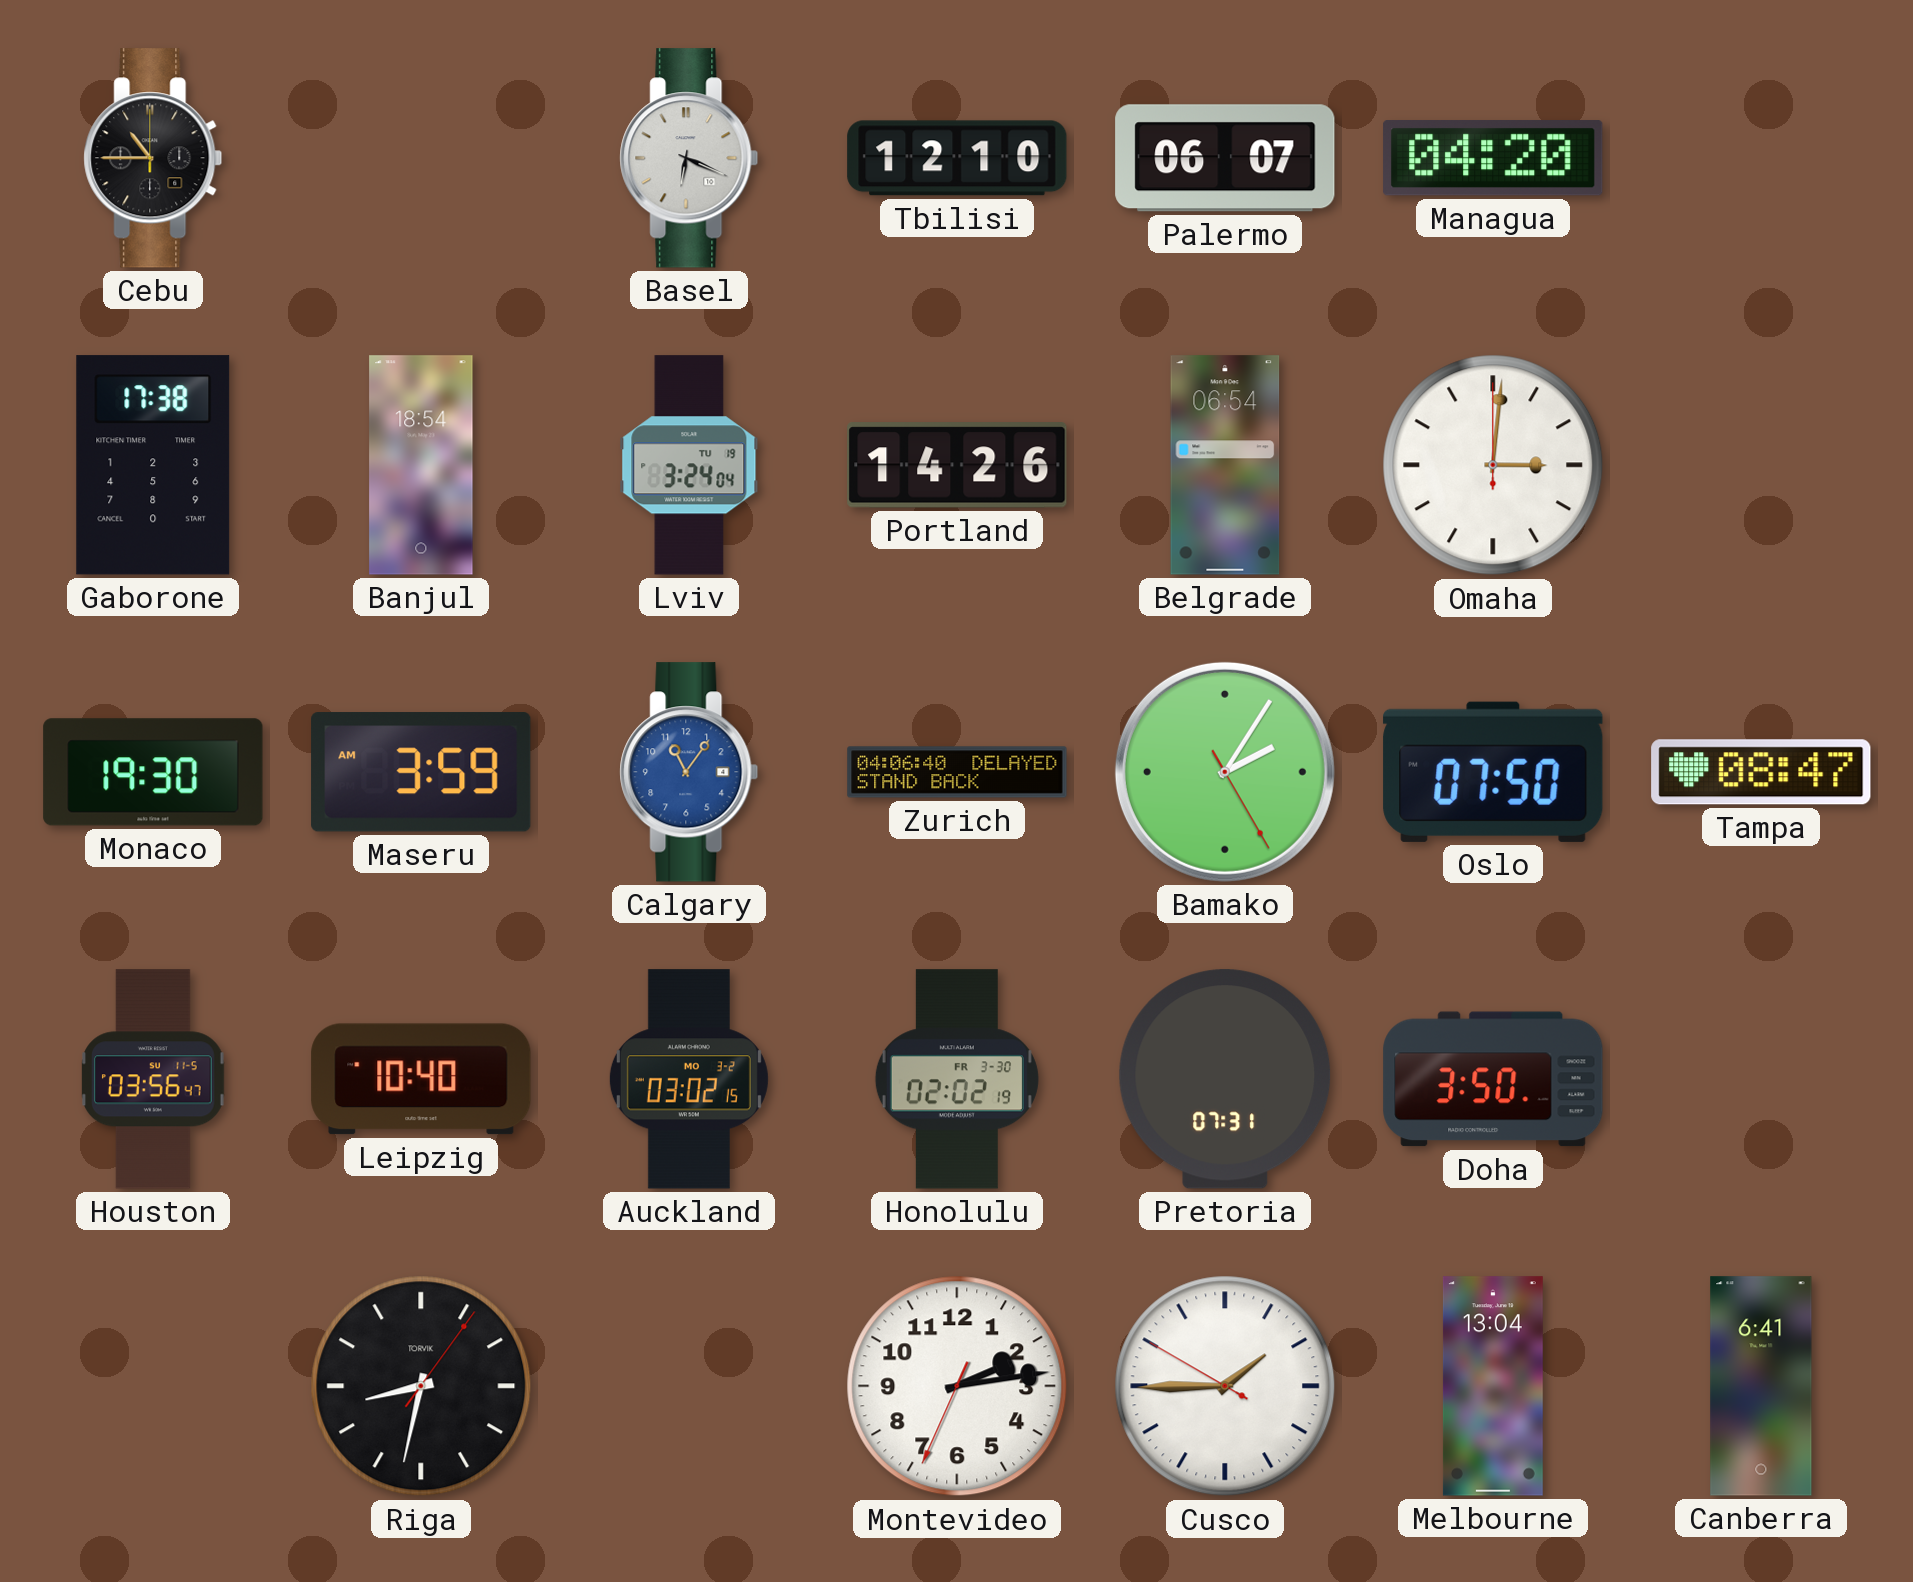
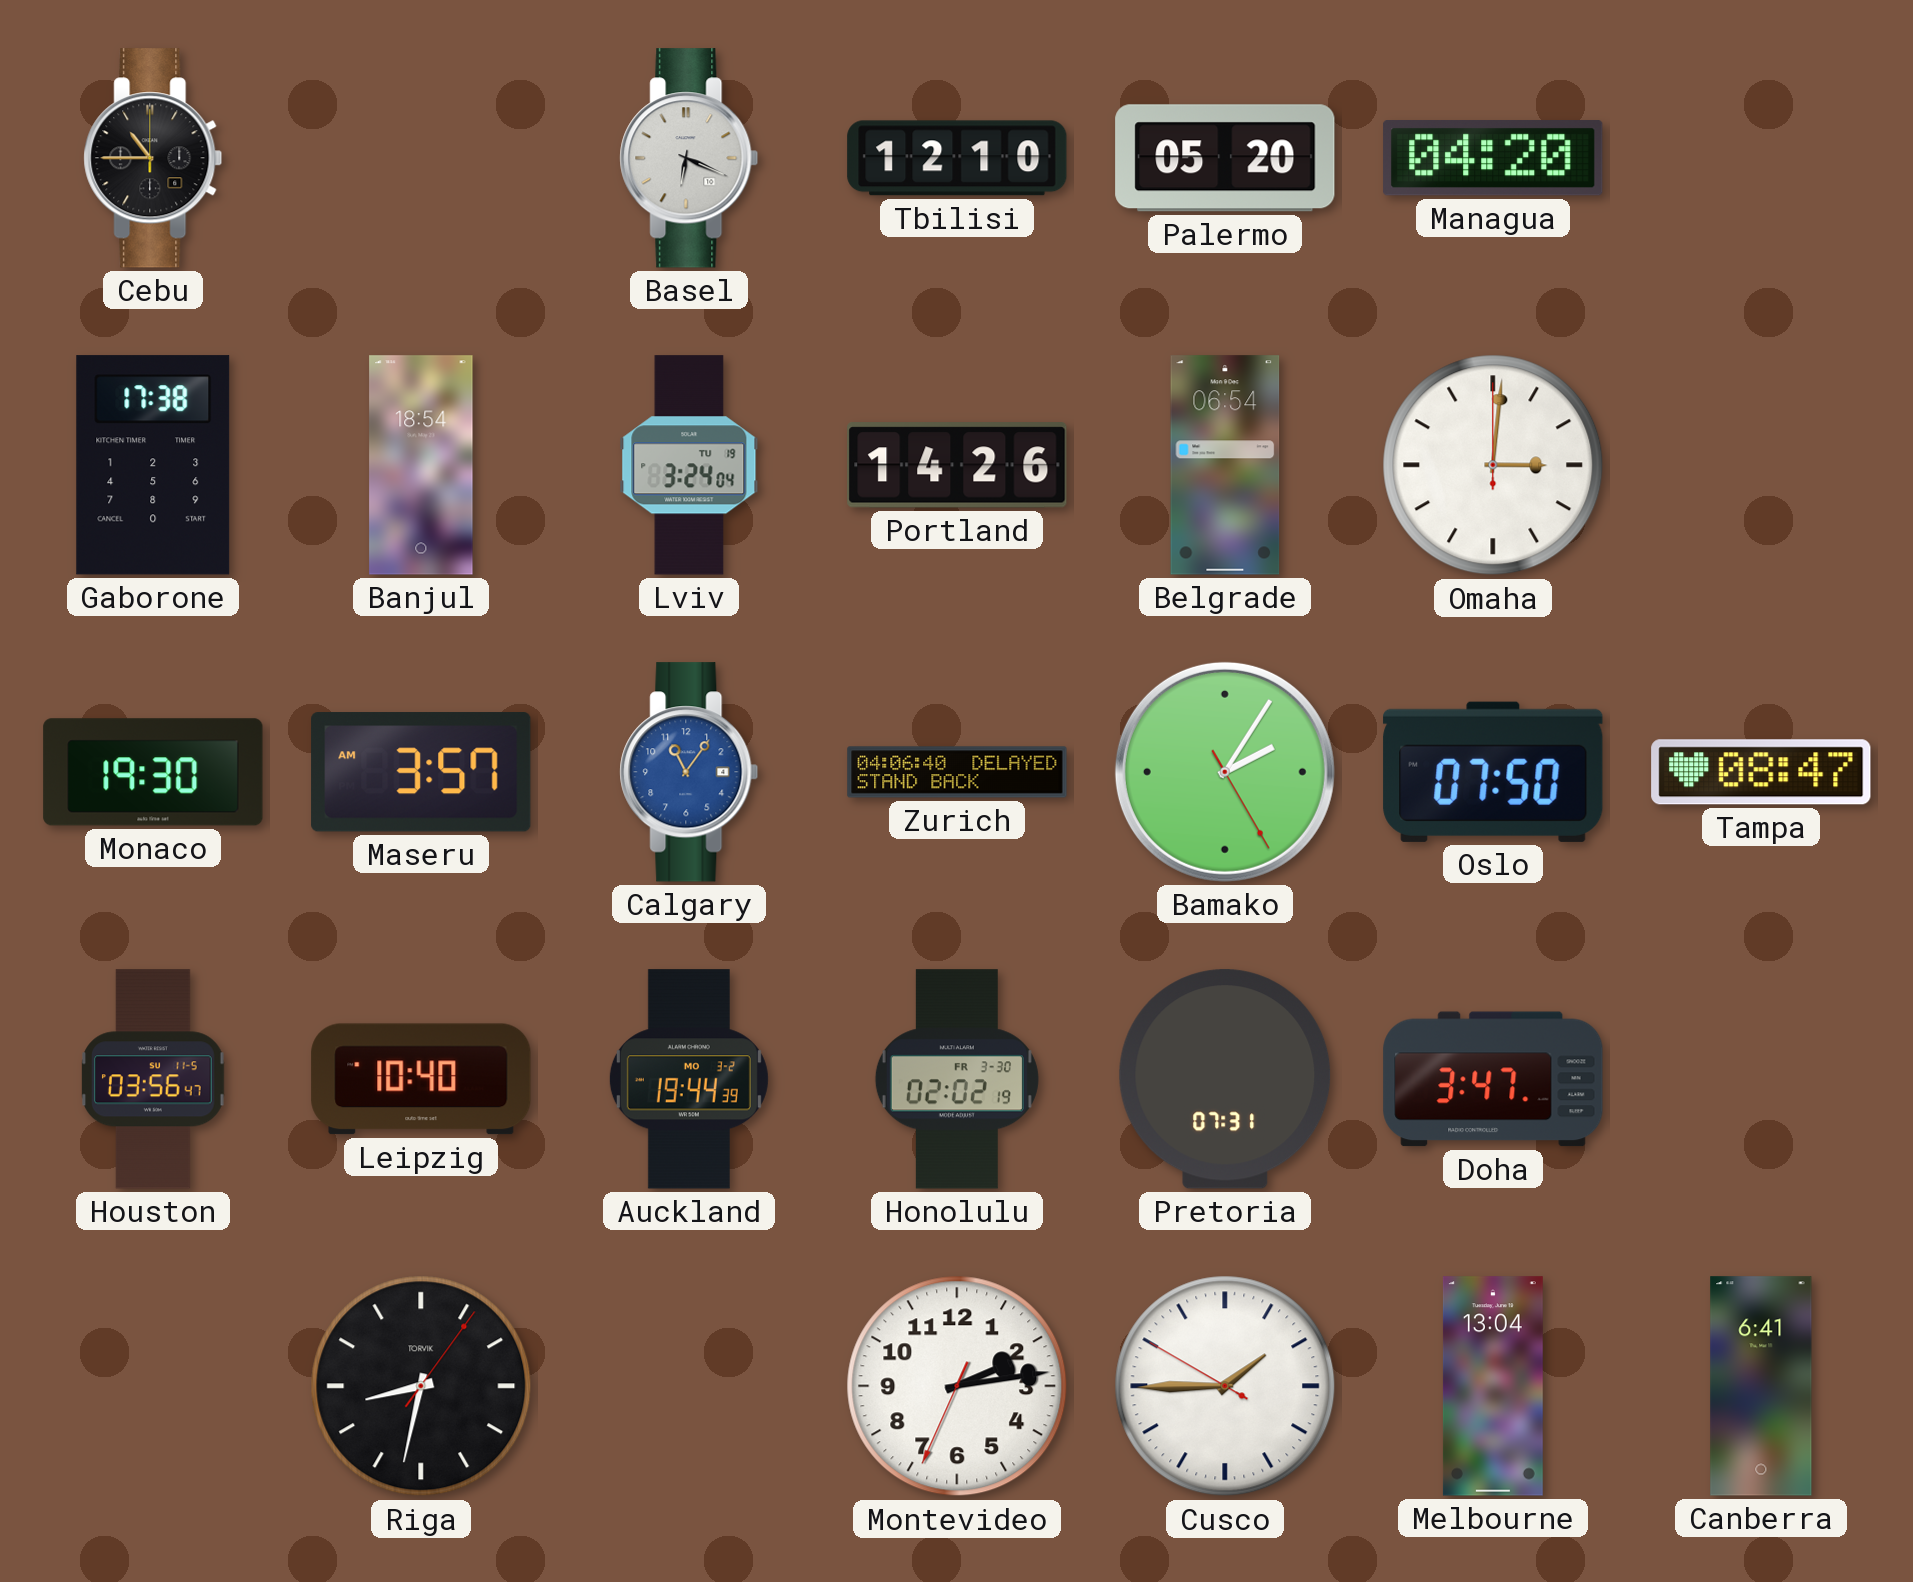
Palermo: 06:07 -> 05:20
Maseru: 3:59 -> 3:57
Auckland: 03:02 -> 19:44
Doha: 3:50 -> 3:47
